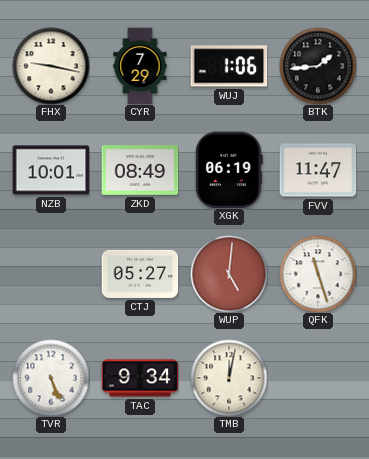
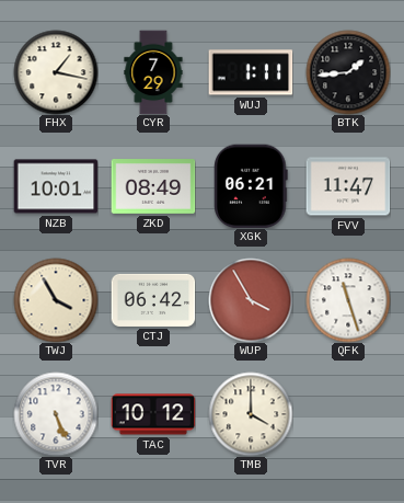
FHX: 9:17 -> 1:17
WUJ: 1:06 -> 1:11
XGK: 06:19 -> 06:21
TWJ: none -> 3:55
CTJ: 05:27 -> 06:42
WUP: 5:01 -> 3:55
TAC: 9:34 -> 10:12
TMB: 12:02 -> 4:00
